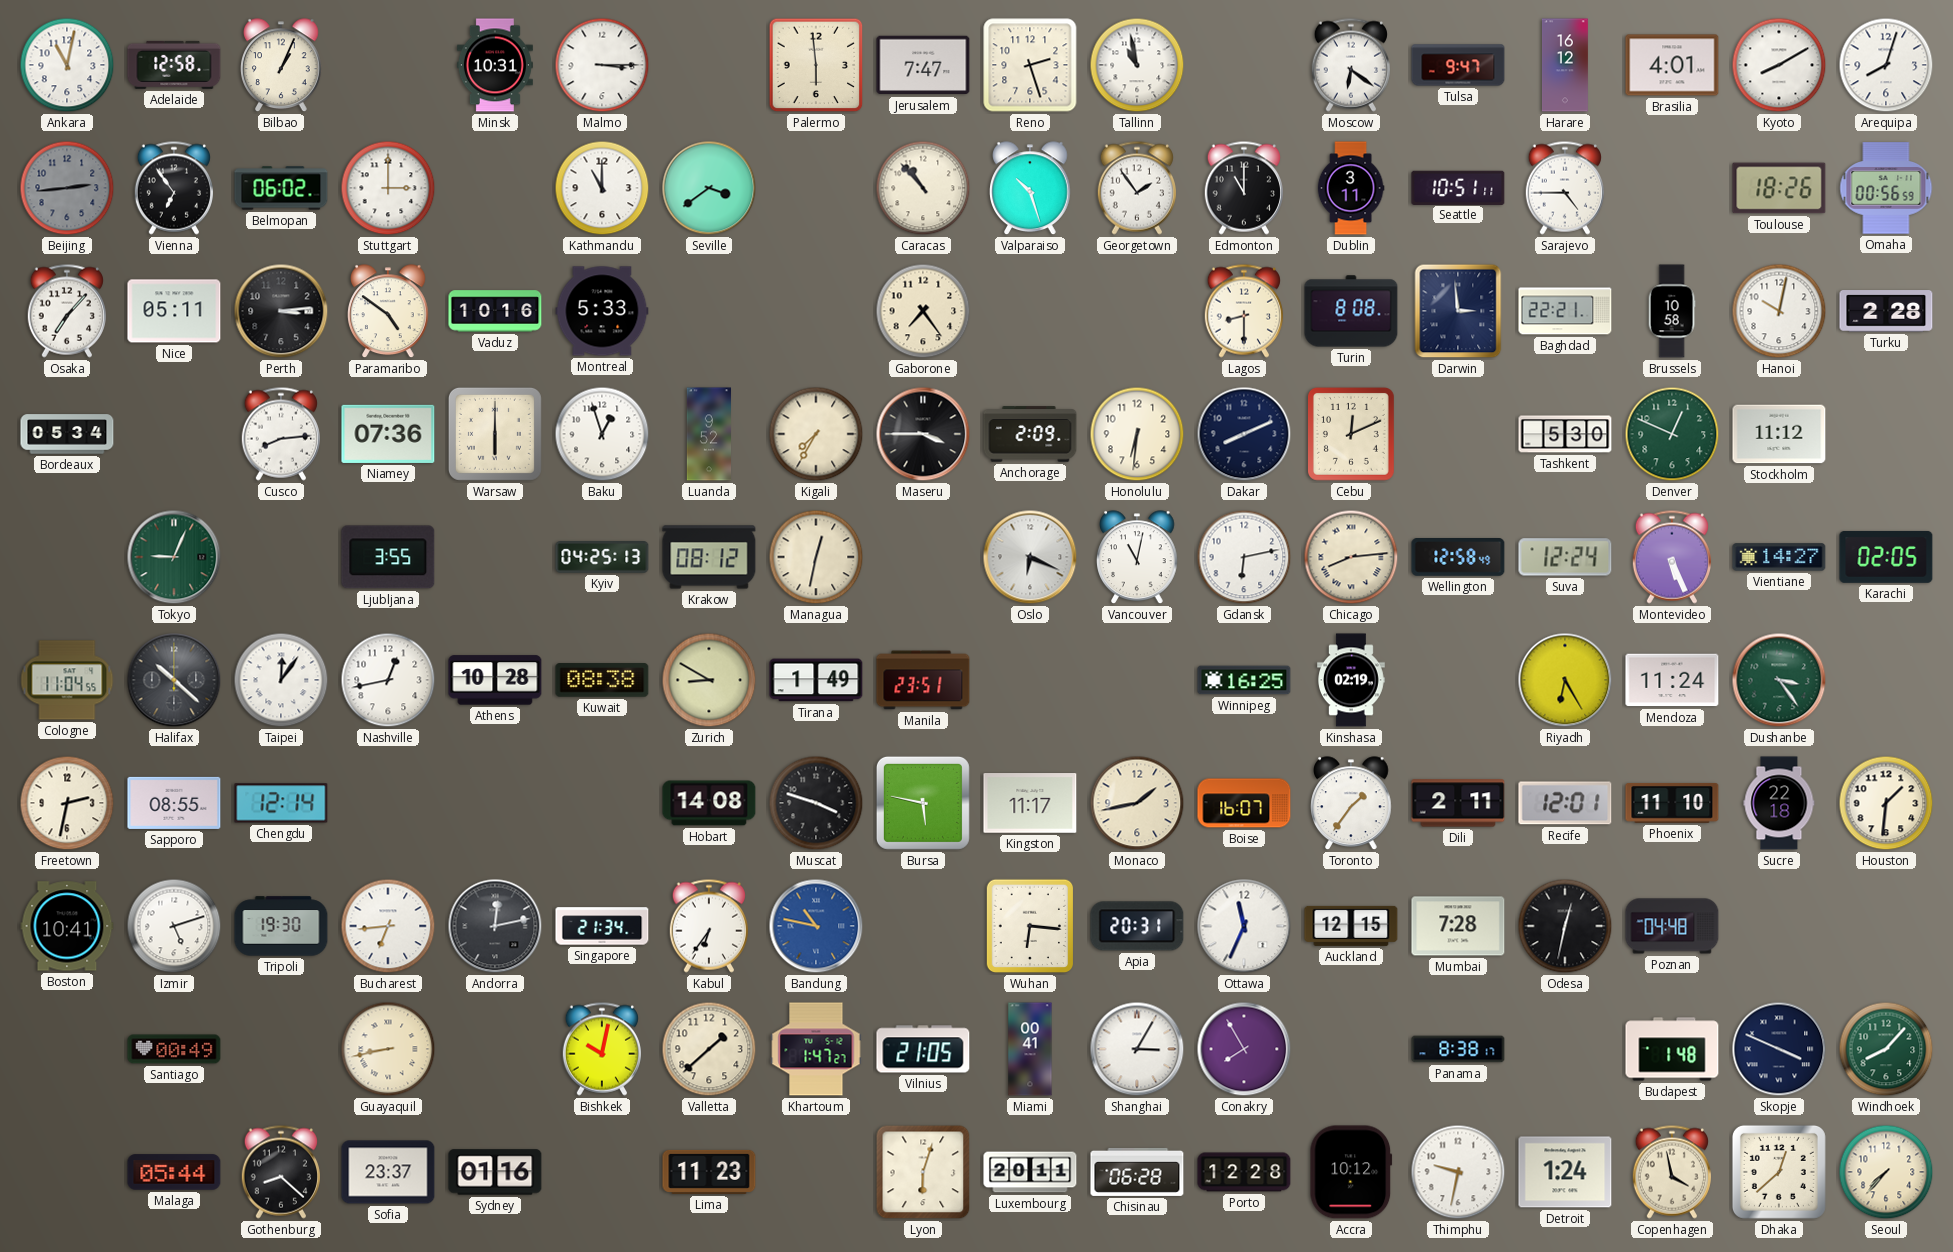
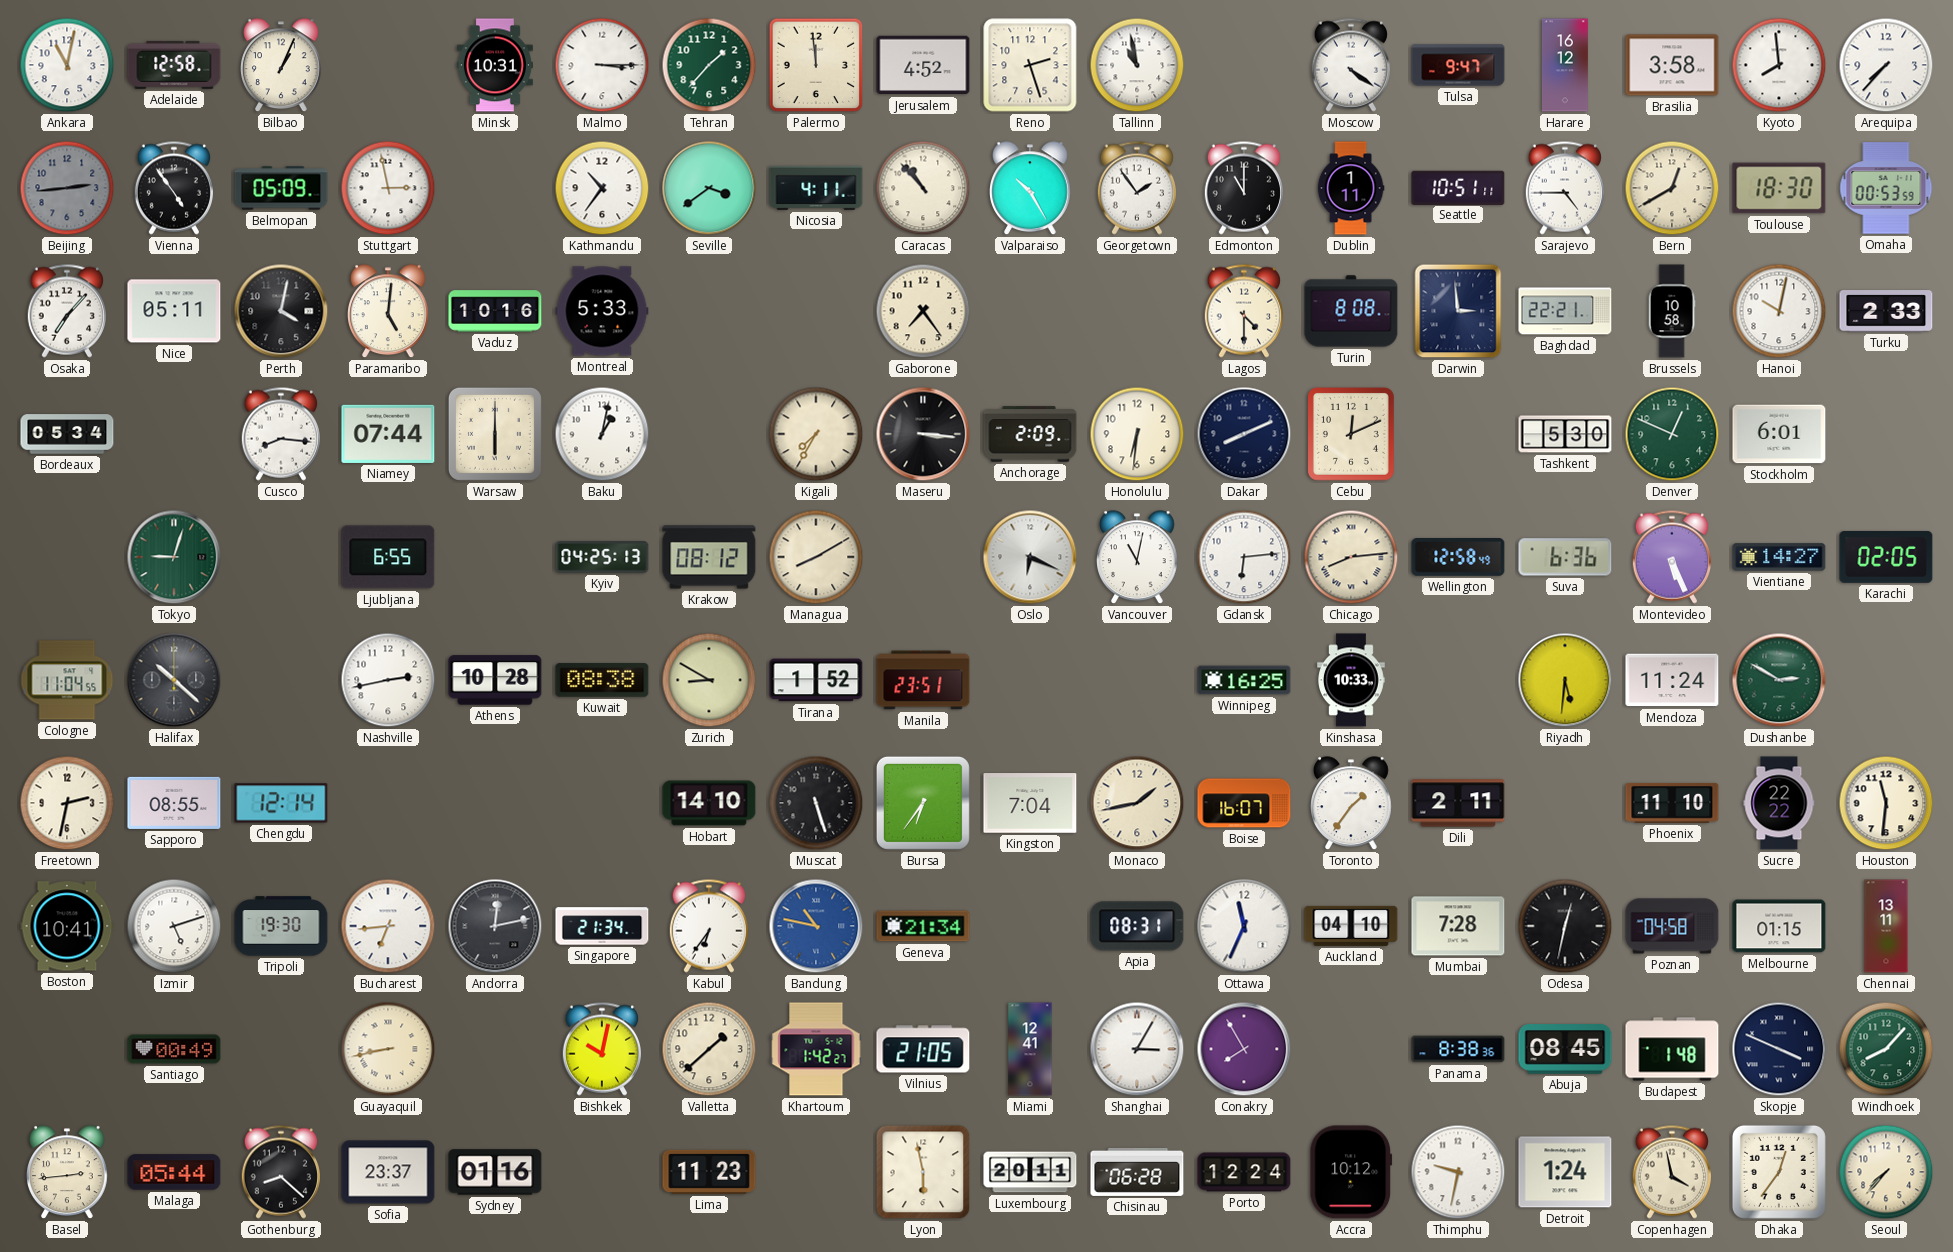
Tehran: none -> 1:37
Palermo: 5:59 -> 11:59
Jerusalem: 7:47 -> 4:52
Moscow: 6:21 -> 4:21
Brasilia: 4:01 -> 3:58
Kyoto: 8:10 -> 7:59
Arequipa: 8:03 -> 7:37
Vienna: 6:54 -> 4:54
Belmopan: 06:02 -> 05:09
Stuttgart: 3:00 -> 2:58
Kathmandu: 11:00 -> 10:36
Nicosia: none -> 4:11
Valparaiso: 10:27 -> 10:25
Dublin: 3:11 -> 1:11
Bern: none -> 12:40
Toulouse: 18:26 -> 18:30
Omaha: 00:56 -> 00:53
Perth: 3:14 -> 4:02
Paramaribo: 4:51 -> 5:01
Lagos: 8:30 -> 4:30
Turku: 2:28 -> 2:33
Cusco: 8:14 -> 8:16
Niamey: 07:36 -> 07:44
Baku: 12:57 -> 1:02
Luanda: 9:52 -> none
Maseru: 3:45 -> 3:16
Stockholm: 11:12 -> 6:01
Tokyo: 9:04 -> 9:03
Ljubljana: 3:55 -> 6:55
Managua: 12:32 -> 8:10
Gdansk: 6:13 -> 6:14
Suva: 12:24 -> 6:36
Taipei: 12:06 -> none
Nashville: 12:43 -> 2:43
Tirana: 1:49 -> 1:52
Kinshasa: 02:19 -> 10:33
Riyadh: 6:25 -> 5:31
Dushanbe: 3:24 -> 2:50
Hobart: 14:08 -> 14:10
Muscat: 3:48 -> 5:27
Bursa: 5:47 -> 6:36
Kingston: 11:17 -> 7:04
Recife: 12:01 -> none
Sucre: 22:18 -> 22:22
Houston: 1:31 -> 11:31
Geneva: none -> 21:34
Wuhan: 6:16 -> none
Apia: 20:31 -> 08:31
Auckland: 12:15 -> 04:10
Poznan: 04:48 -> 04:58
Melbourne: none -> 01:15
Chennai: none -> 13:11
Khartoum: 1:47 -> 1:42
Miami: 00:41 -> 12:41
Panama: 8:38:17 -> 8:38:36
Abuja: none -> 08:45
Basel: none -> 2:44
Lyon: 6:03 -> 5:58
Porto: 12:28 -> 12:24
Dhaka: 12:38 -> 12:36
